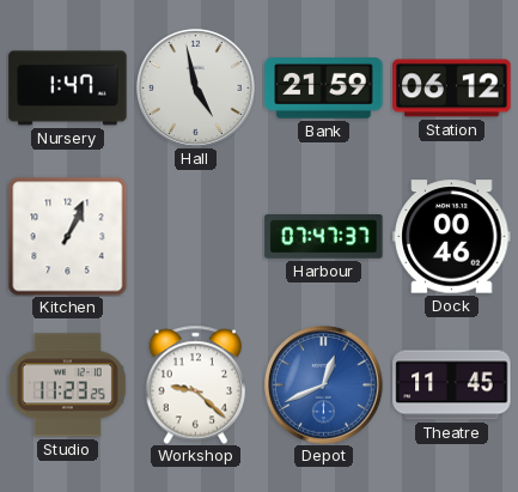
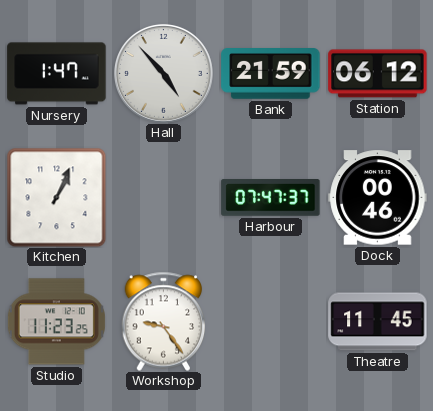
Hall: 4:58 -> 4:53
Workshop: 9:22 -> 9:24
Depot: 12:41 -> none
